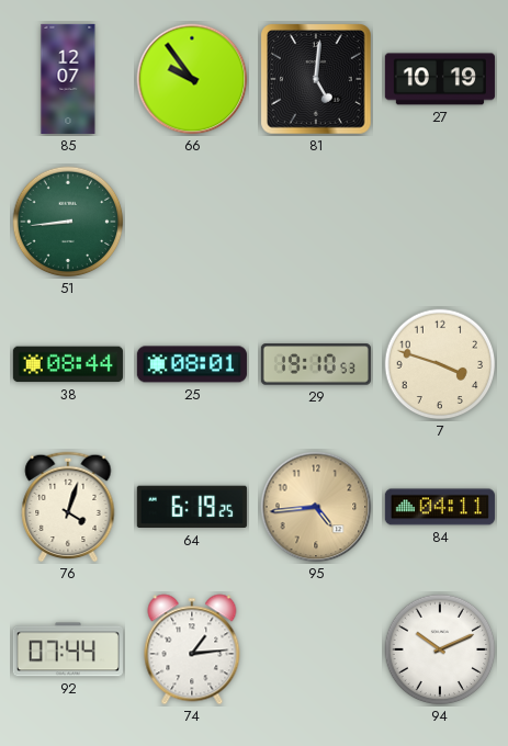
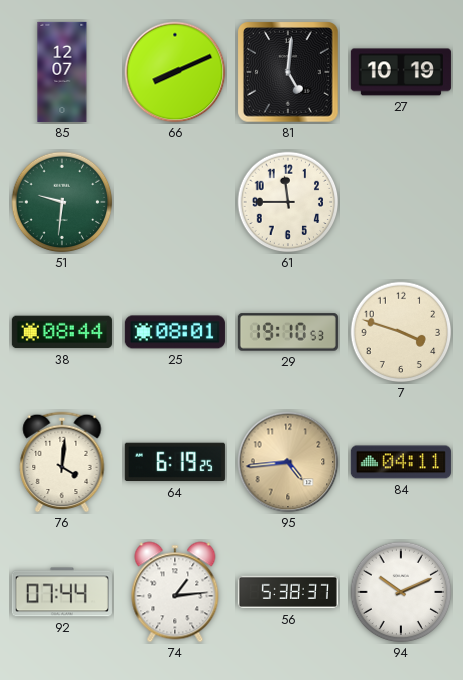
66: 9:54 -> 8:11
51: 8:44 -> 9:31
61: none -> 11:45
76: 4:03 -> 4:01
56: none -> 5:38
